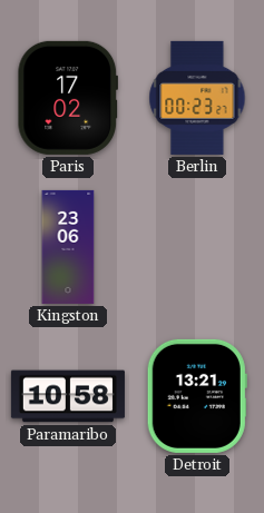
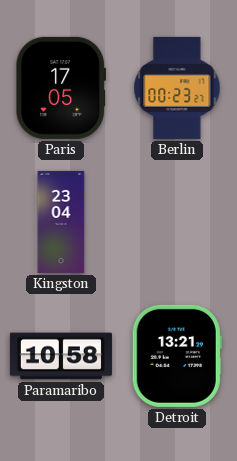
Paris: 17:02 -> 17:05
Kingston: 23:06 -> 23:04
